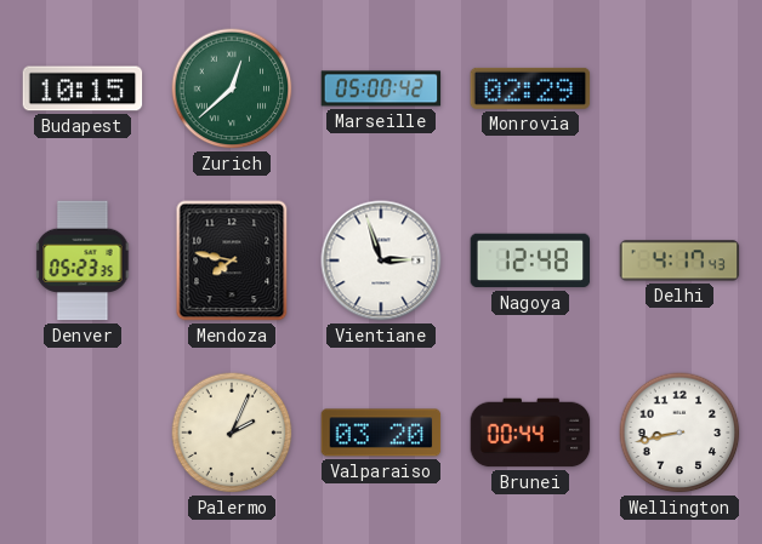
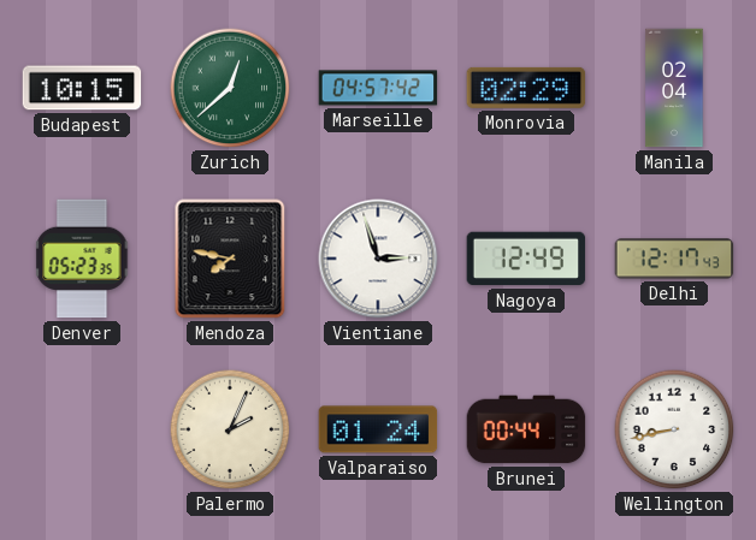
Marseille: 05:00 -> 04:57
Manila: none -> 02:04
Nagoya: 12:48 -> 12:49
Delhi: 4:17 -> 12:17
Valparaiso: 03:20 -> 01:24
